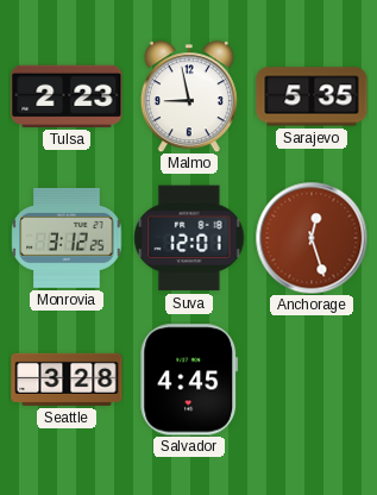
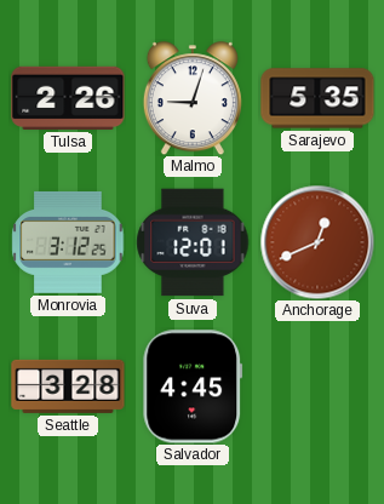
Tulsa: 2:23 -> 2:26
Malmo: 8:58 -> 9:03
Anchorage: 12:27 -> 12:41
